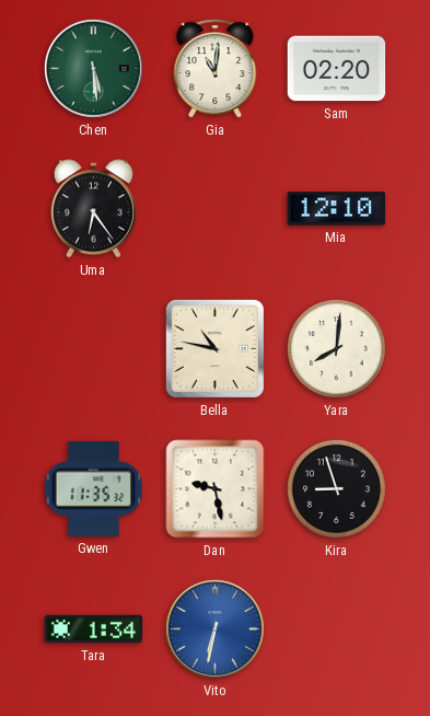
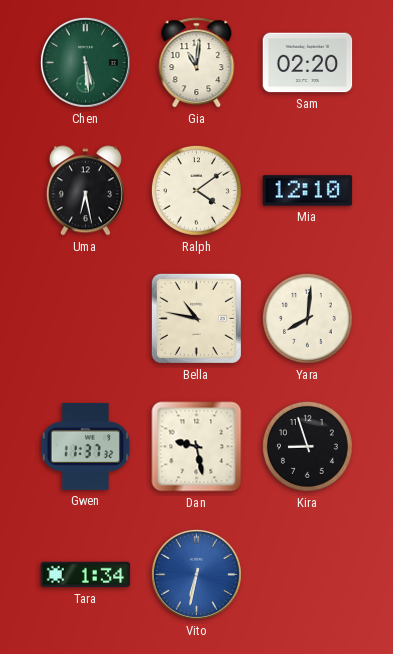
Uma: 6:24 -> 6:28
Ralph: none -> 4:09
Gwen: 11:35 -> 11:37
